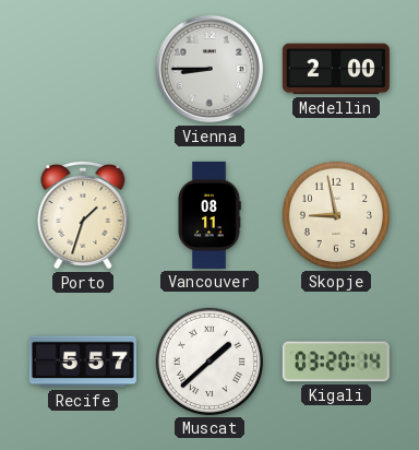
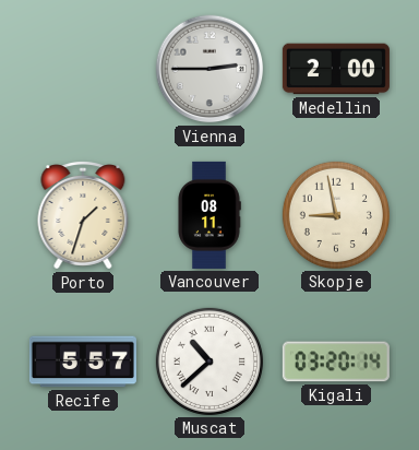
Vienna: 8:45 -> 2:45
Muscat: 1:38 -> 10:38
